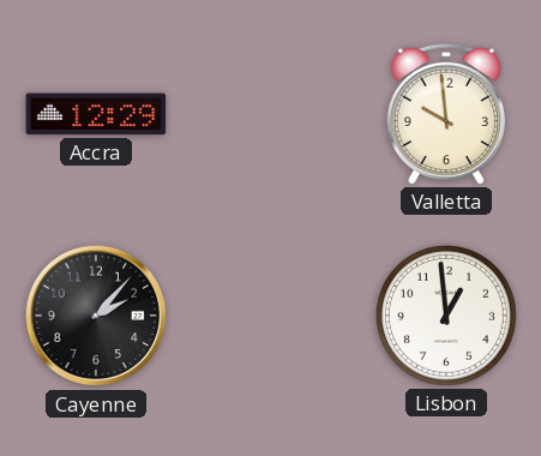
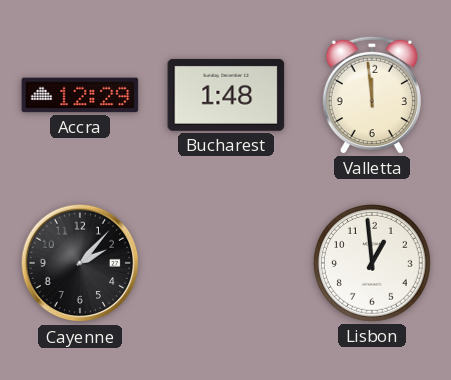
Bucharest: none -> 1:48
Valletta: 9:59 -> 11:59
